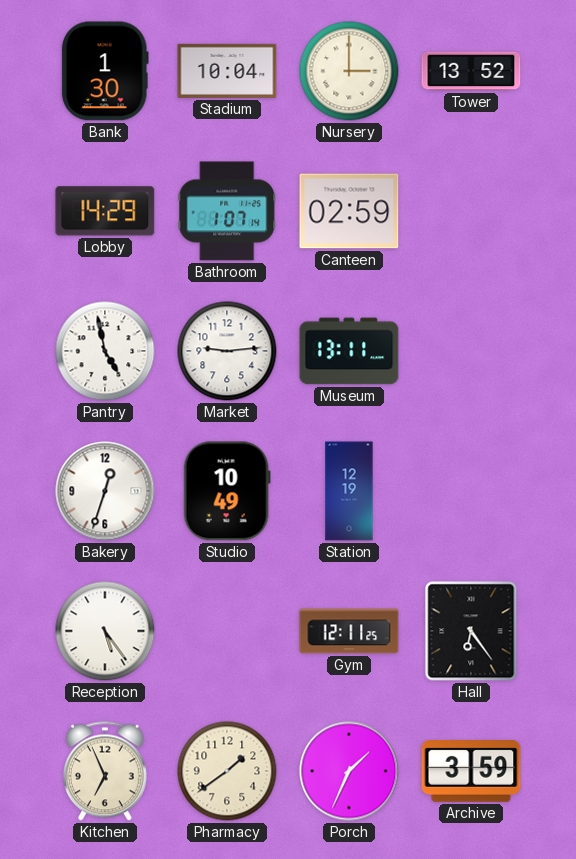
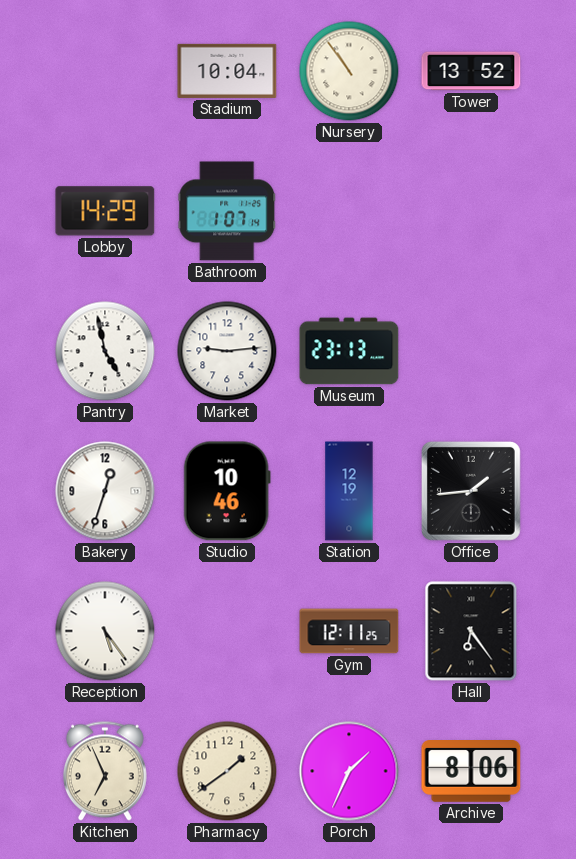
Bank: 1:30 -> none
Nursery: 3:00 -> 10:54
Canteen: 02:59 -> none
Museum: 13:11 -> 23:13
Studio: 10:49 -> 10:46
Office: none -> 1:44
Archive: 3:59 -> 8:06
